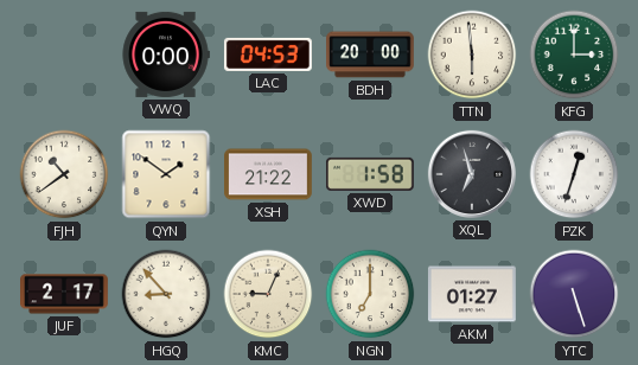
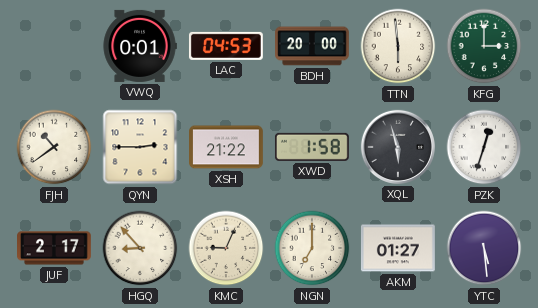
VWQ: 0:00 -> 0:01
QYN: 1:51 -> 2:45
XQL: 6:57 -> 5:57
YTC: 5:27 -> 5:29
